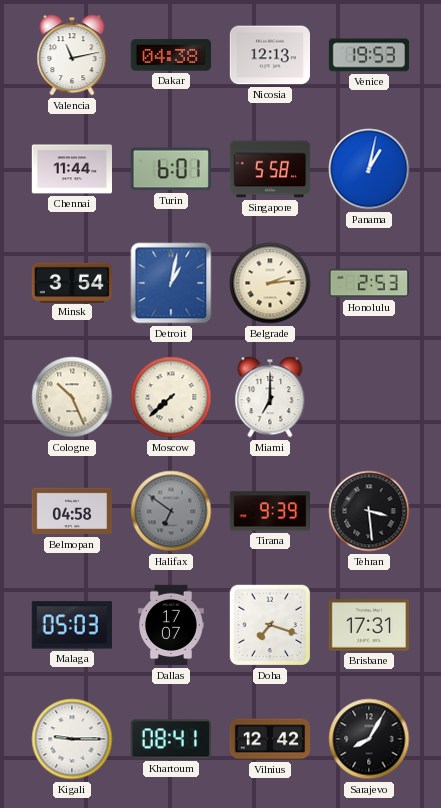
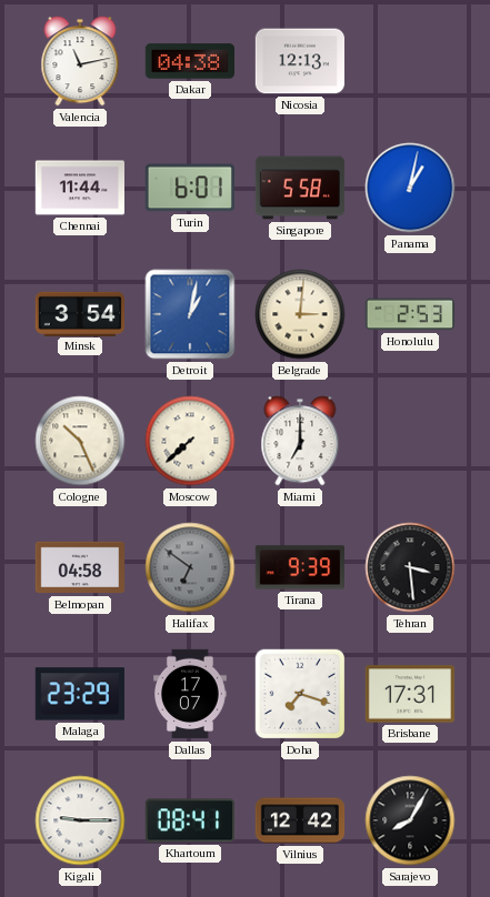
Venice: 19:53 -> none
Belgrade: 2:14 -> 3:01
Malaga: 05:03 -> 23:29
